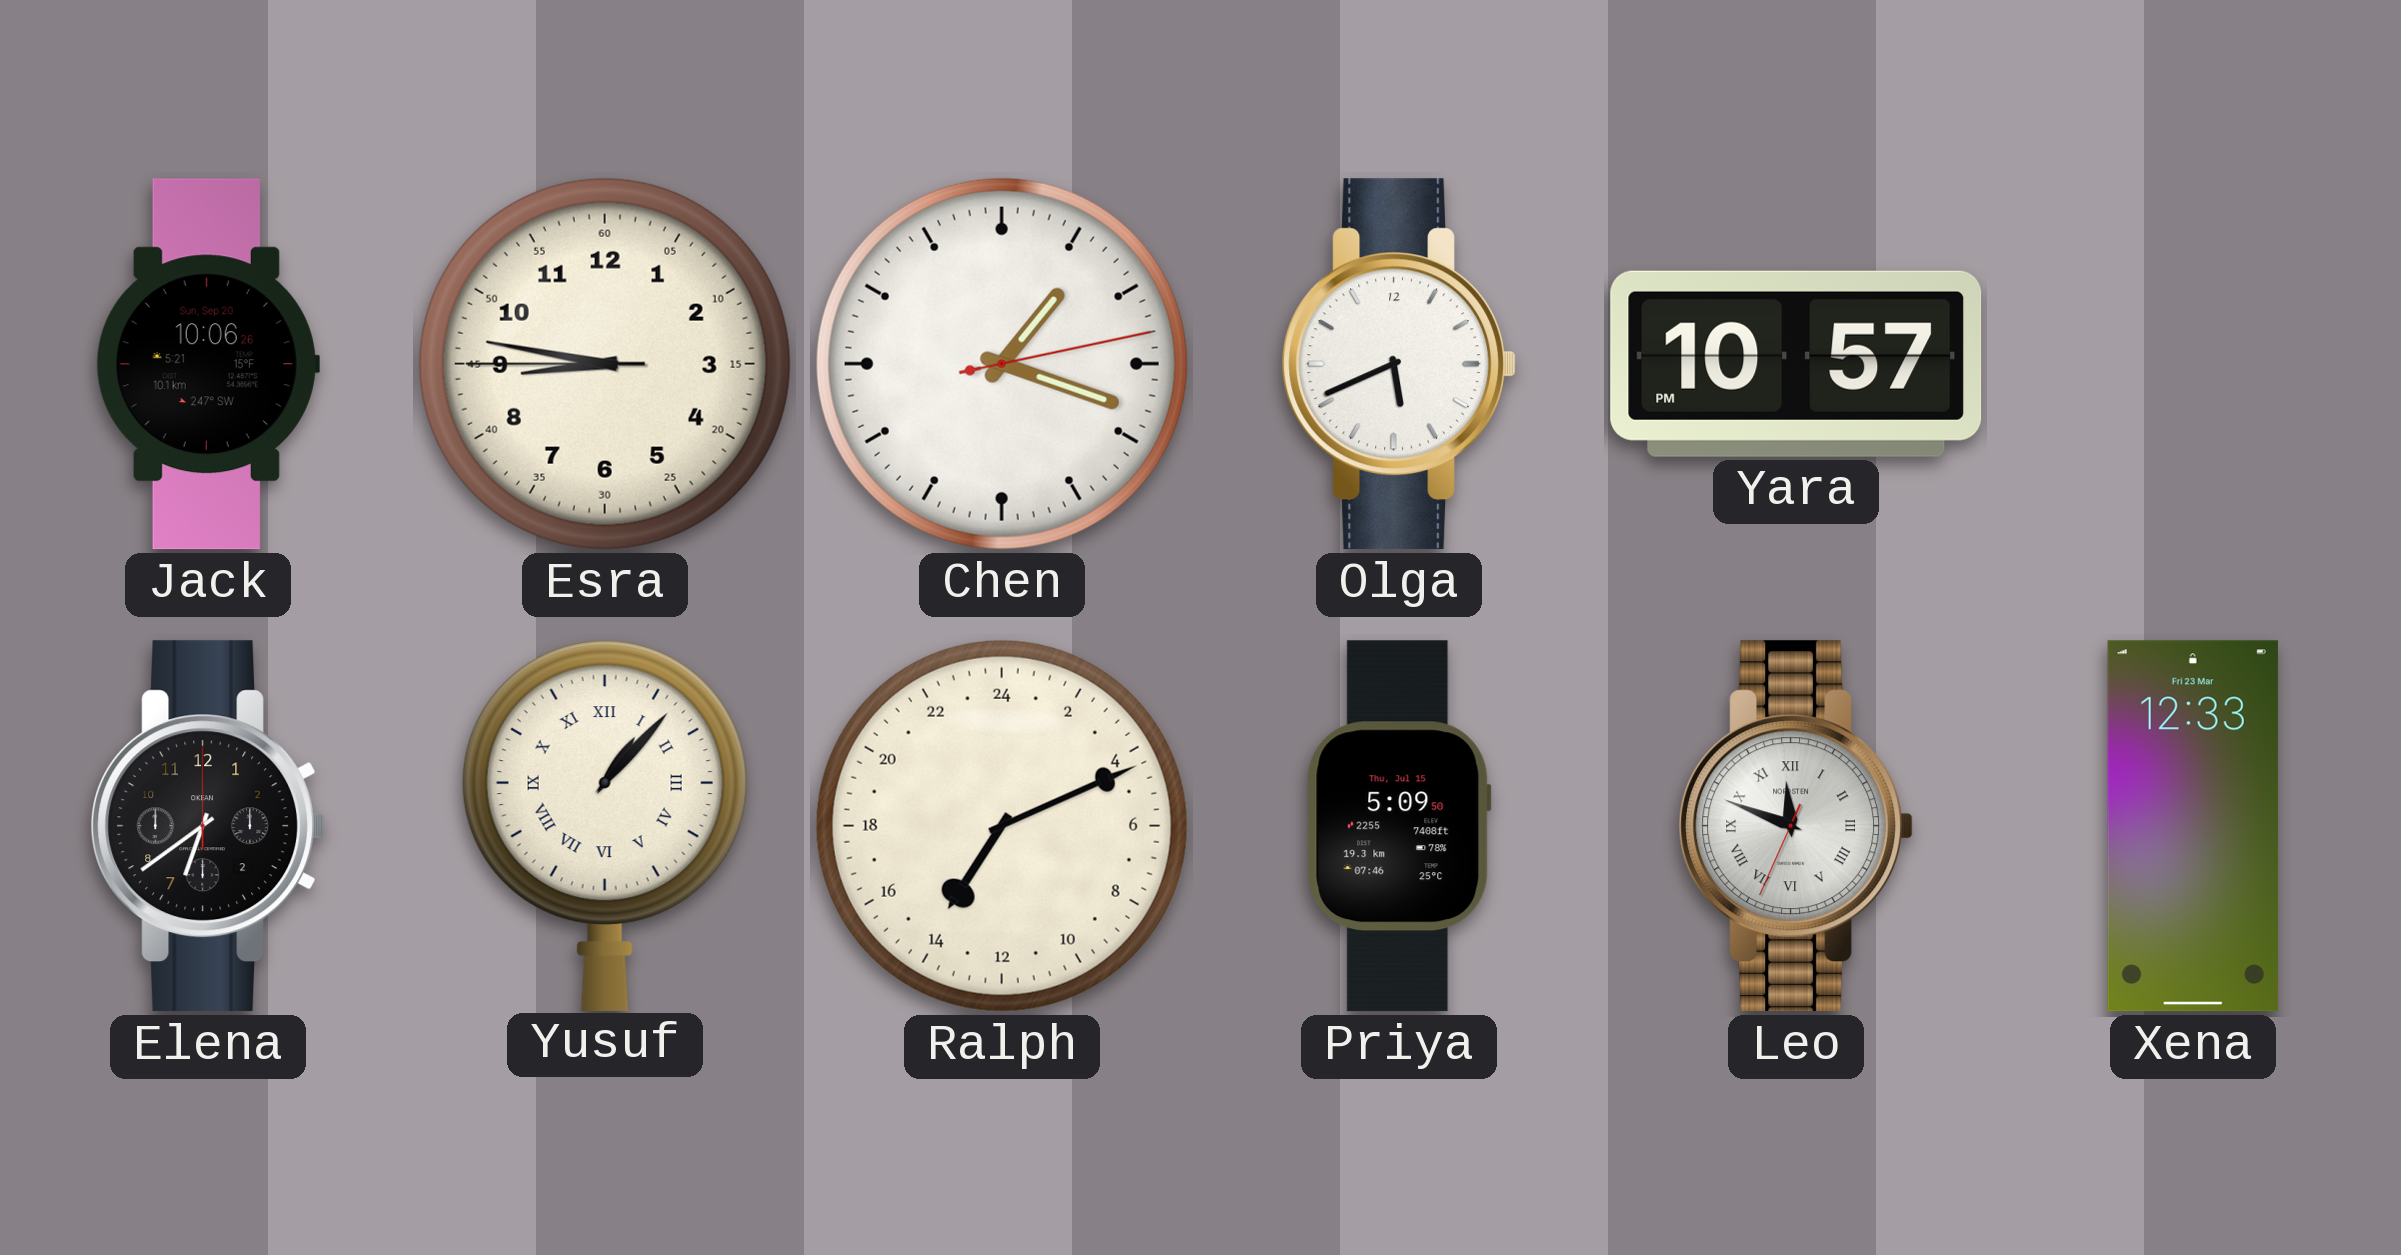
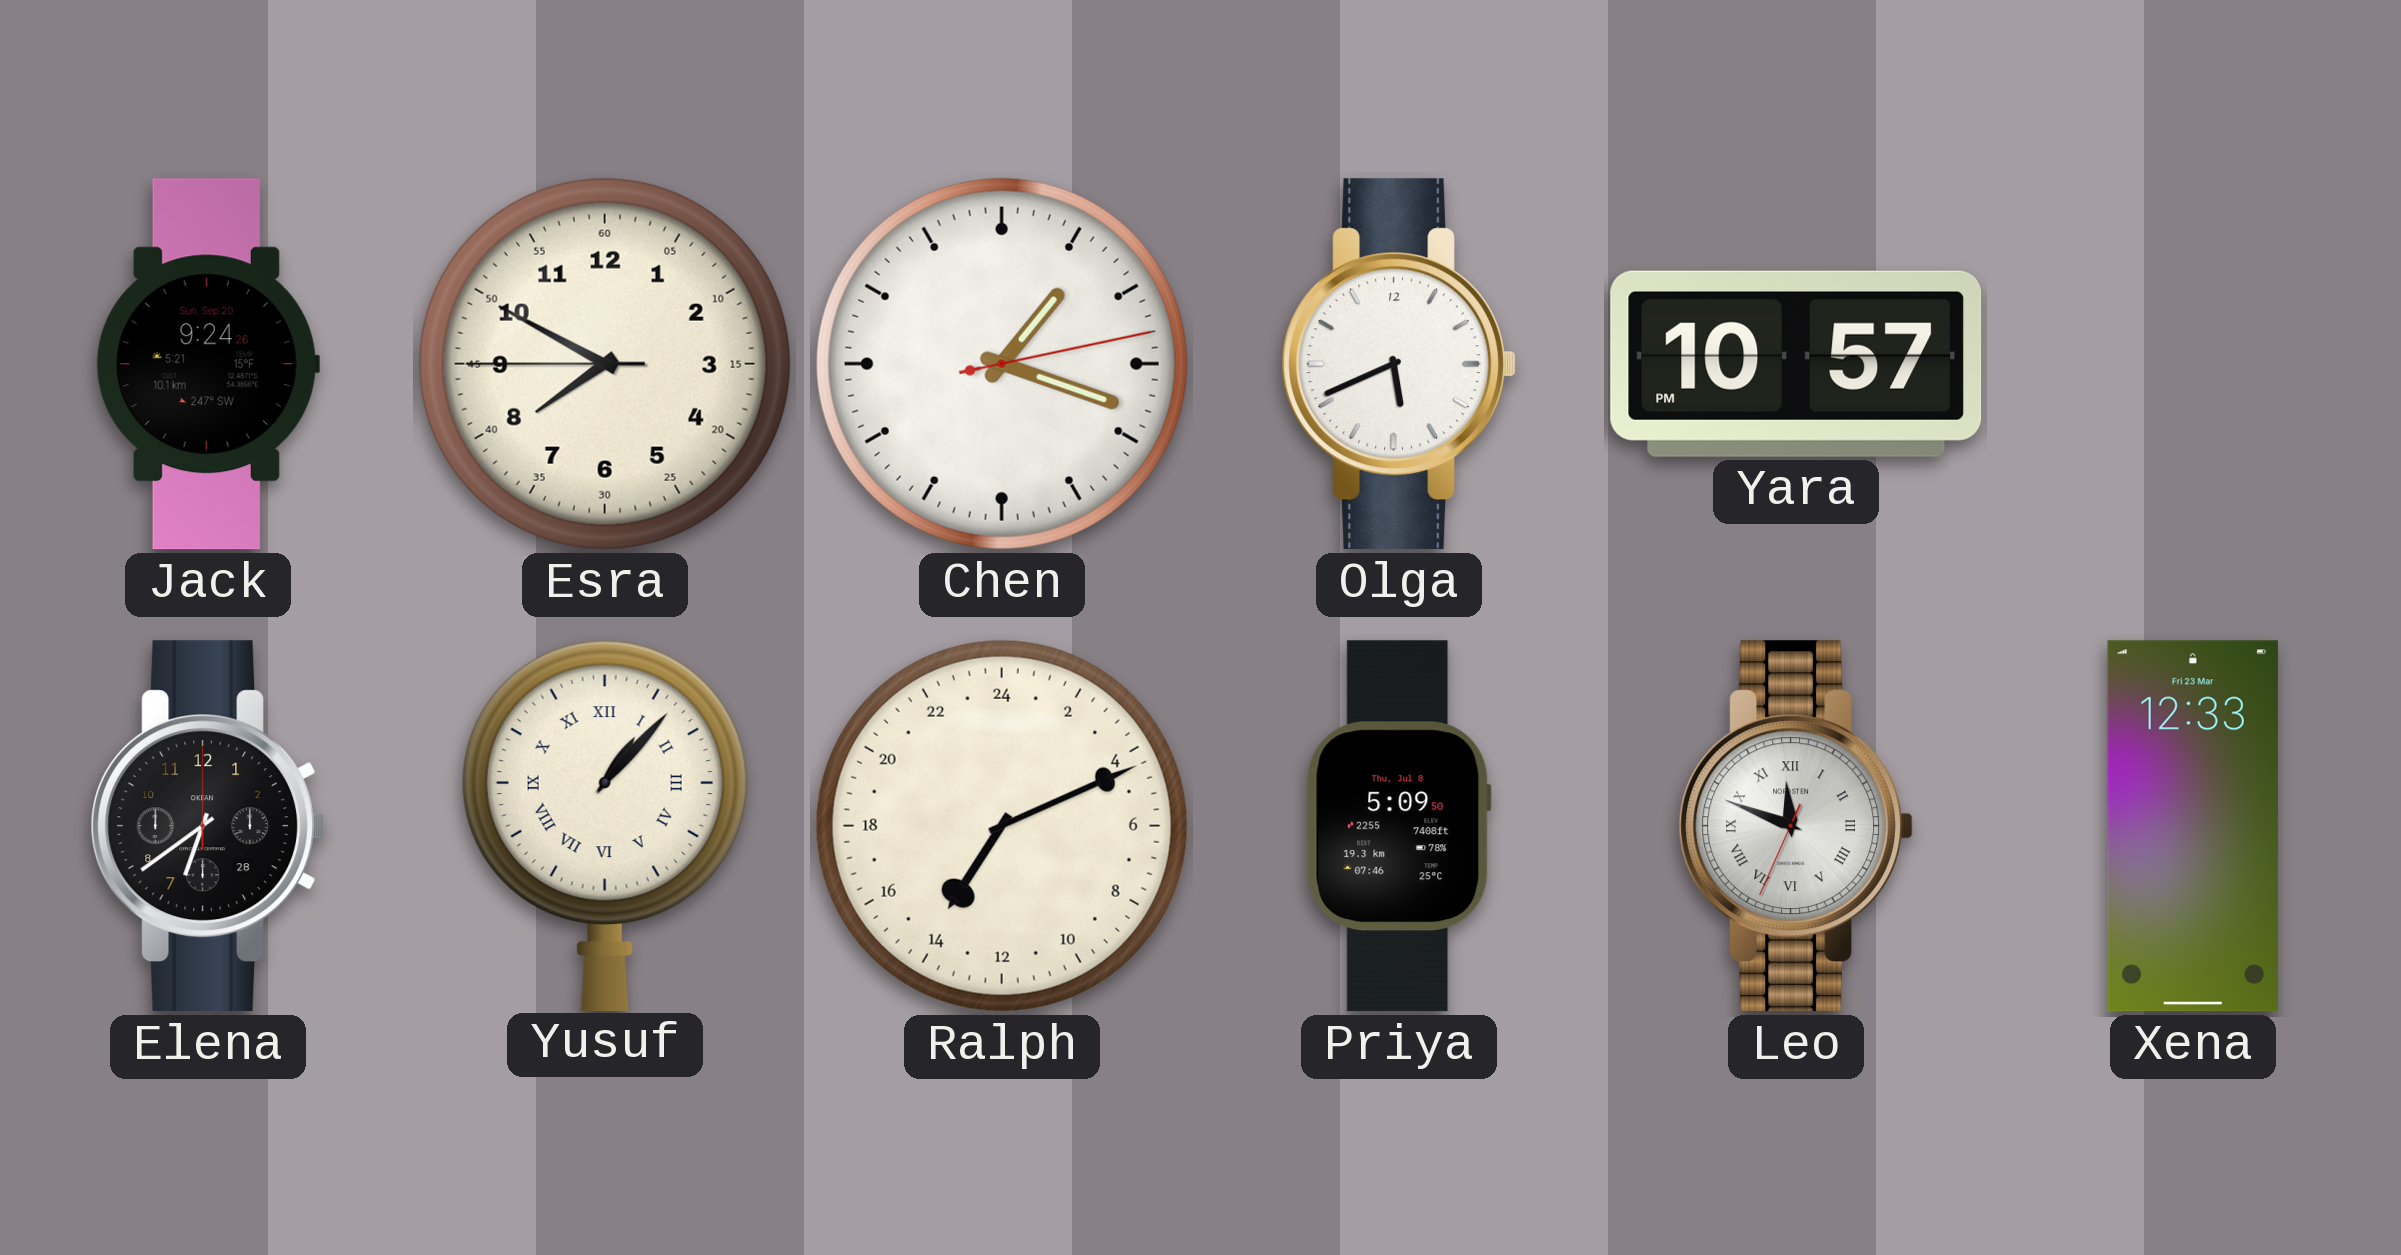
Jack: 10:06 -> 9:24
Esra: 8:46 -> 7:49
Elena date: 2 -> 28
Priya date: Thu, Jul 15 -> Thu, Jul 8
